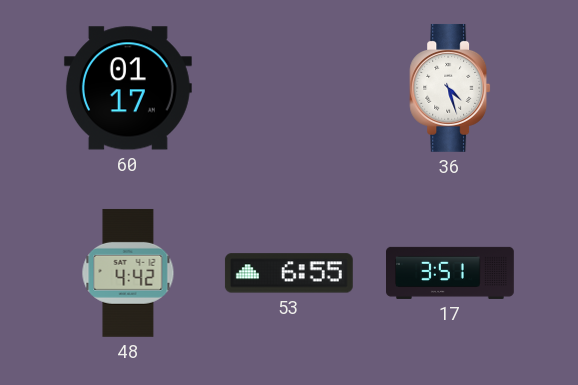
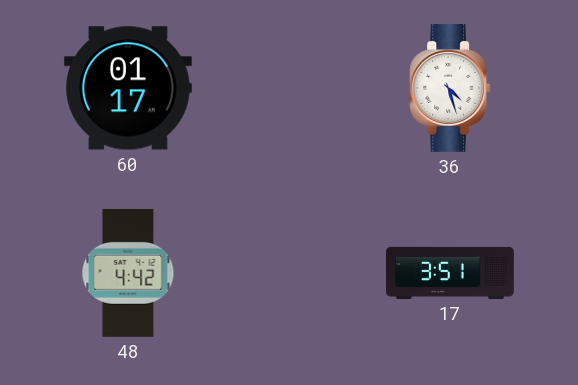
53: 6:55 -> none
